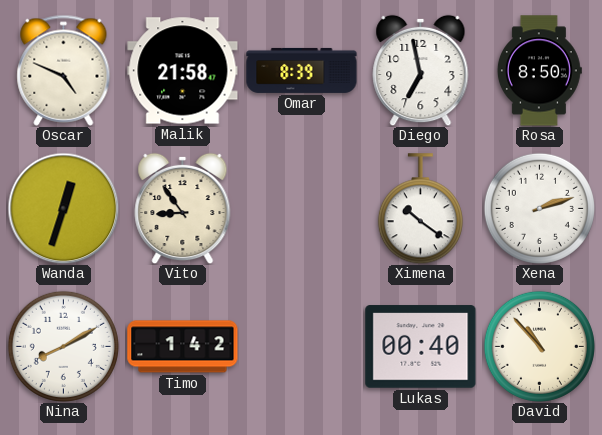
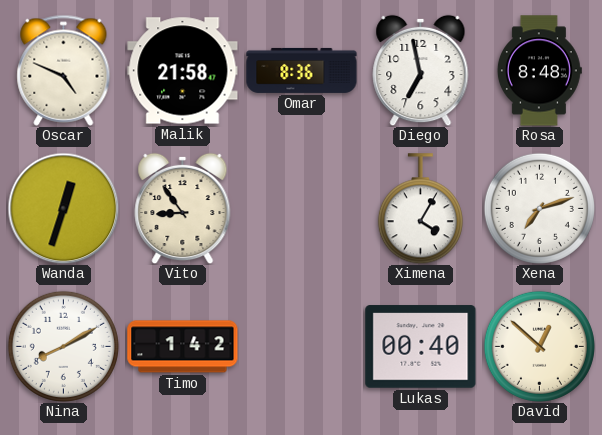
Omar: 8:39 -> 8:36
Rosa: 8:50 -> 8:48
Ximena: 10:21 -> 4:05
Xena: 2:12 -> 7:12
David: 10:53 -> 12:52
